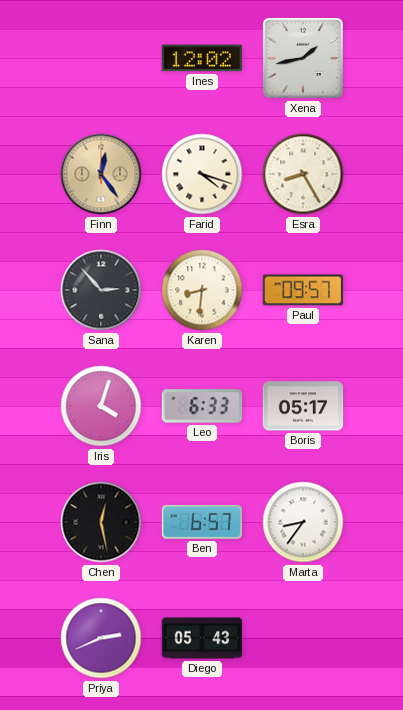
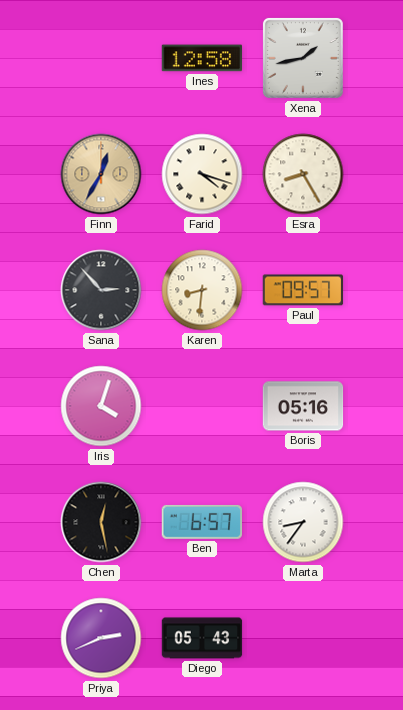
Ines: 12:02 -> 12:58
Finn: 12:24 -> 12:35
Leo: 6:33 -> none
Boris: 05:17 -> 05:16
